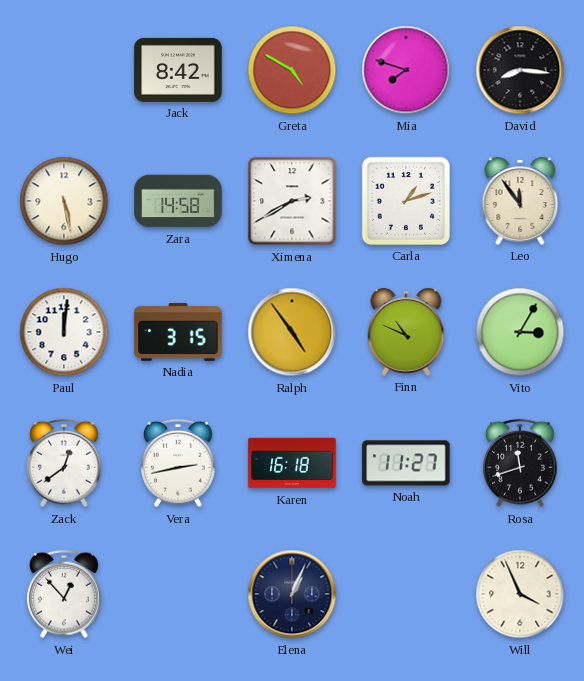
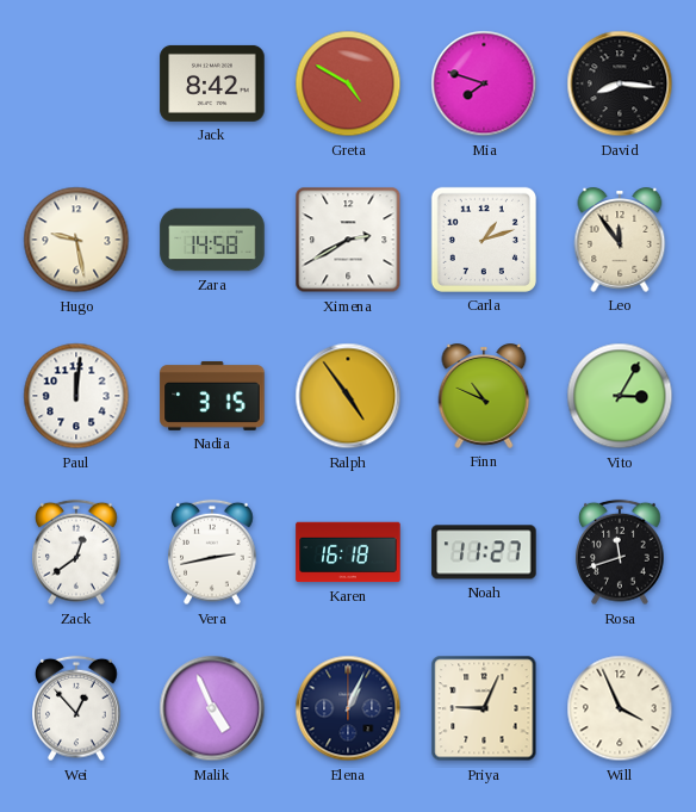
Hugo: 5:28 -> 9:28
Malik: none -> 4:56
Priya: none -> 9:04
